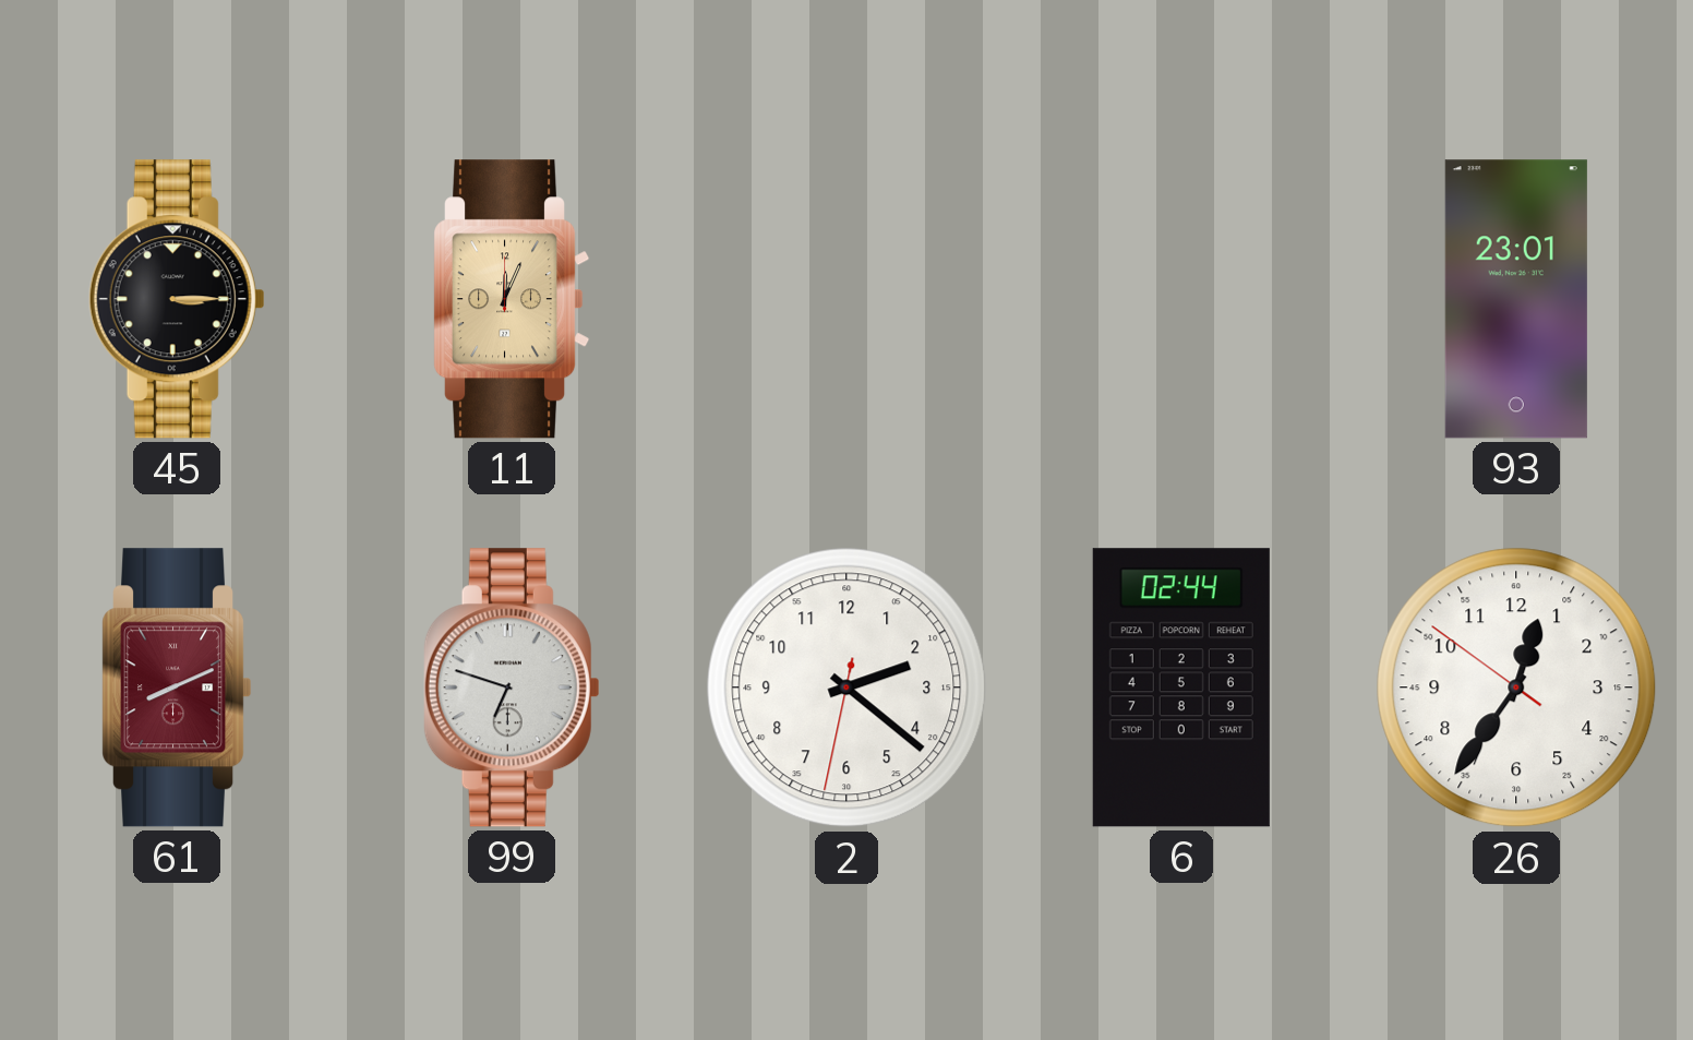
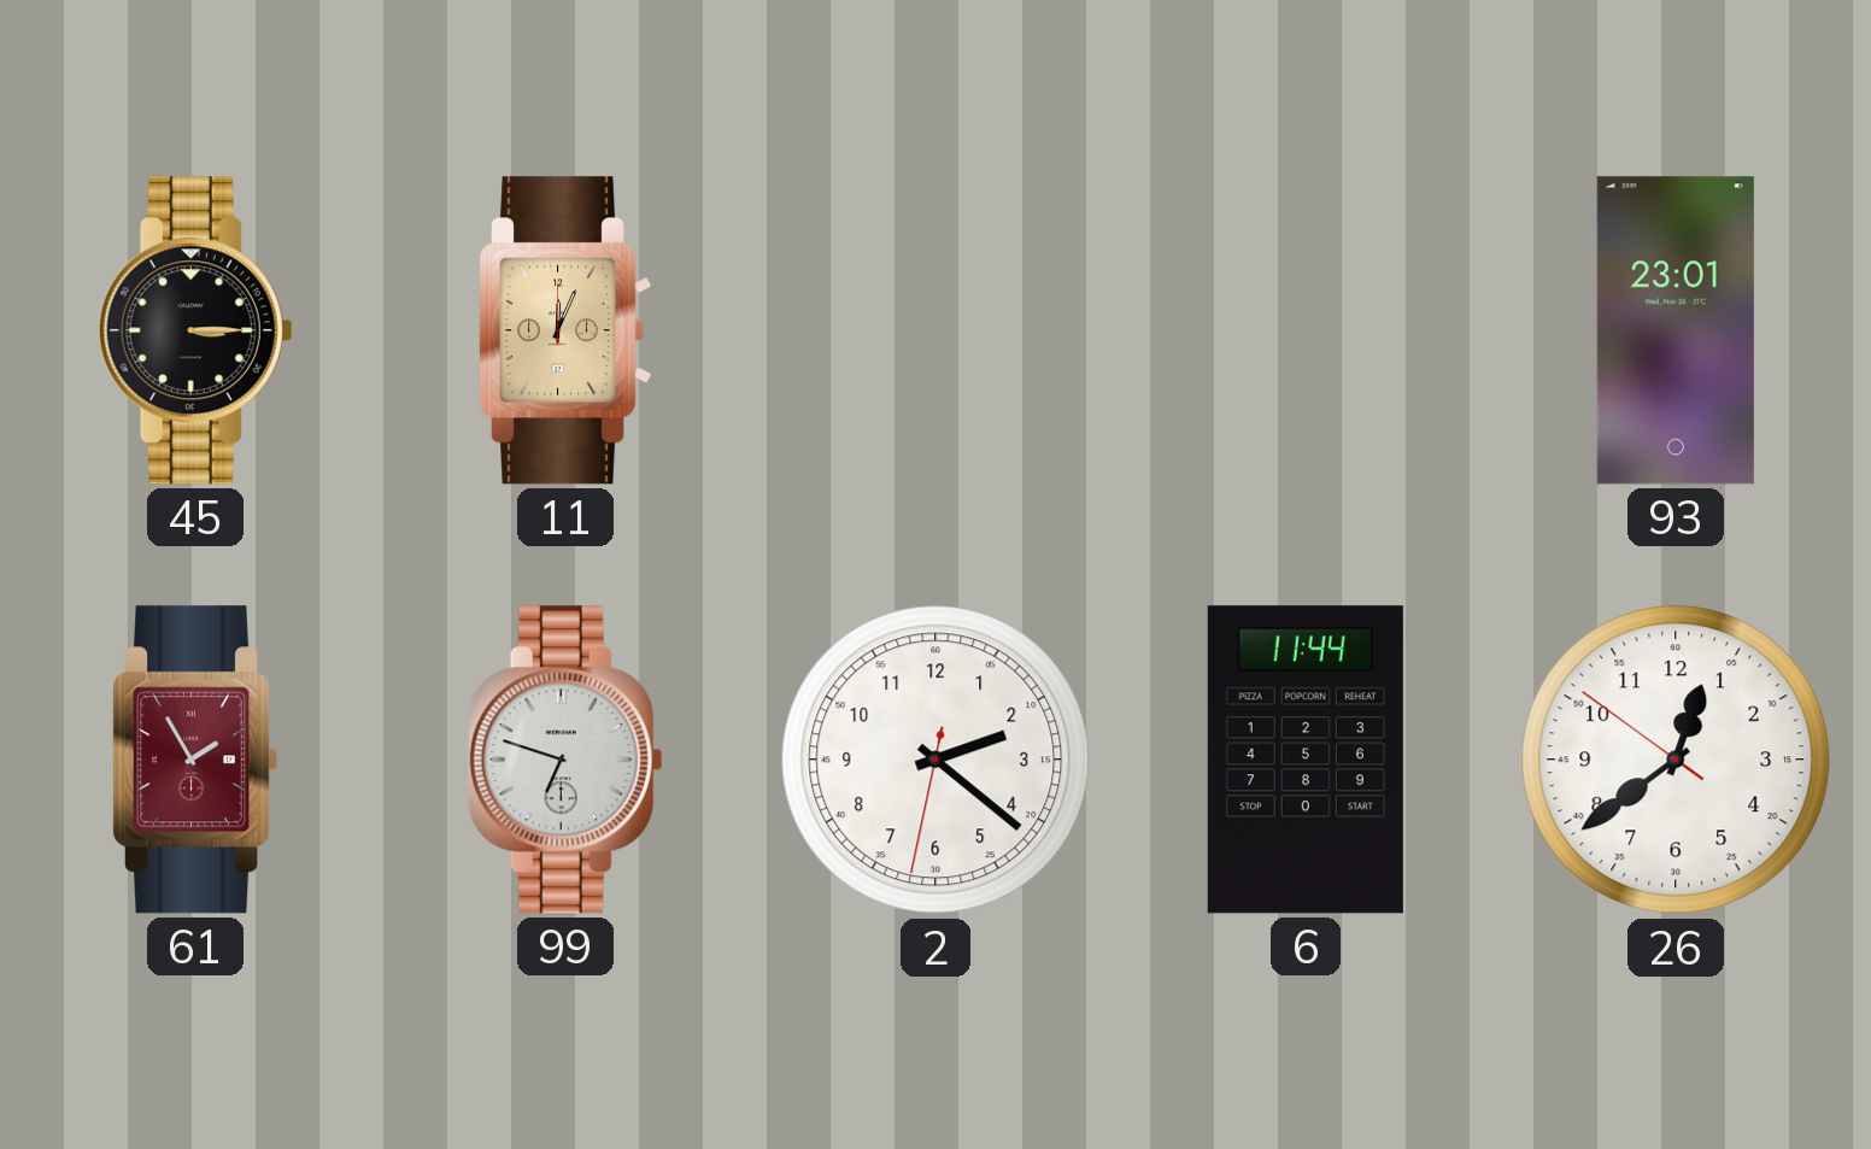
61: 8:11 -> 1:55
6: 02:44 -> 11:44
26: 12:35 -> 12:38
